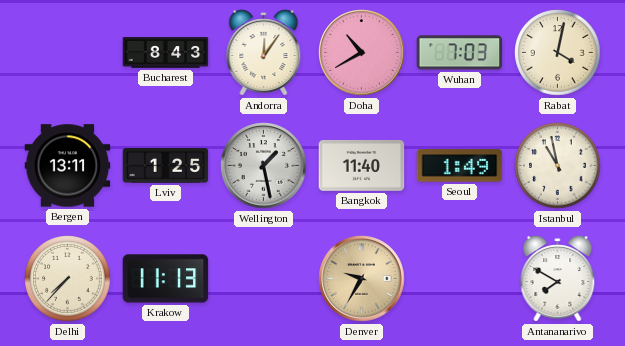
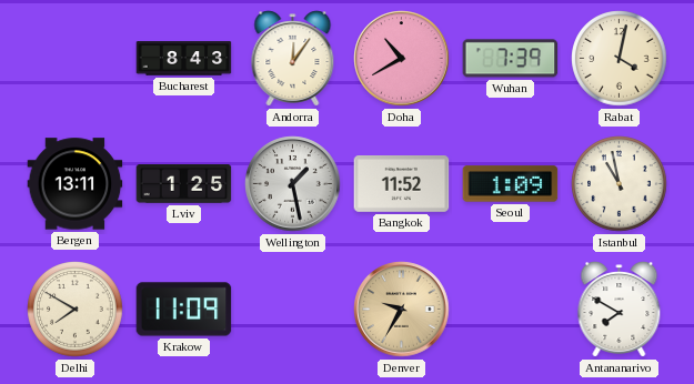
Wuhan: 7:03 -> 7:39
Bangkok: 11:40 -> 11:52
Seoul: 1:49 -> 1:09
Delhi: 7:37 -> 7:50
Krakow: 11:13 -> 11:09
